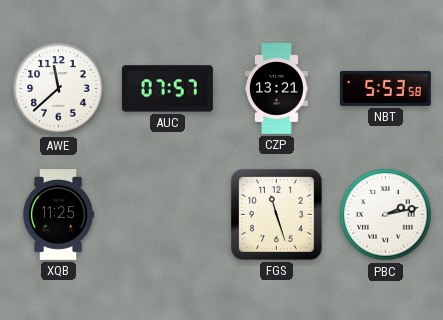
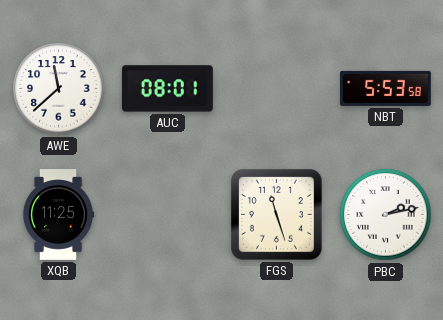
AUC: 07:57 -> 08:01
CZP: 13:21 -> none
